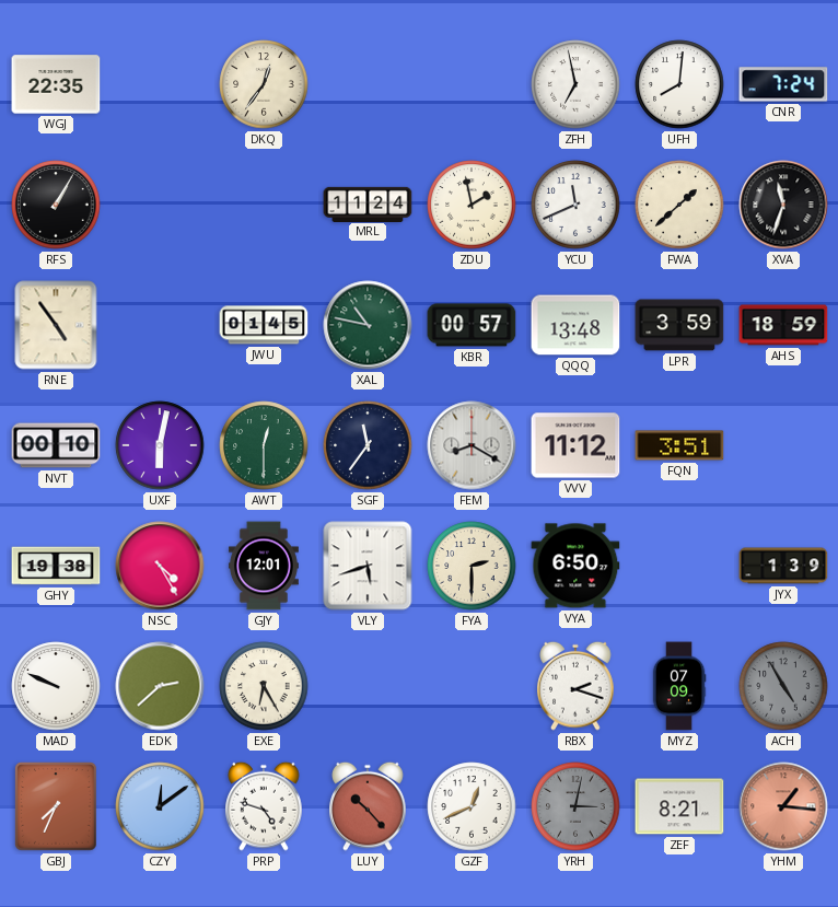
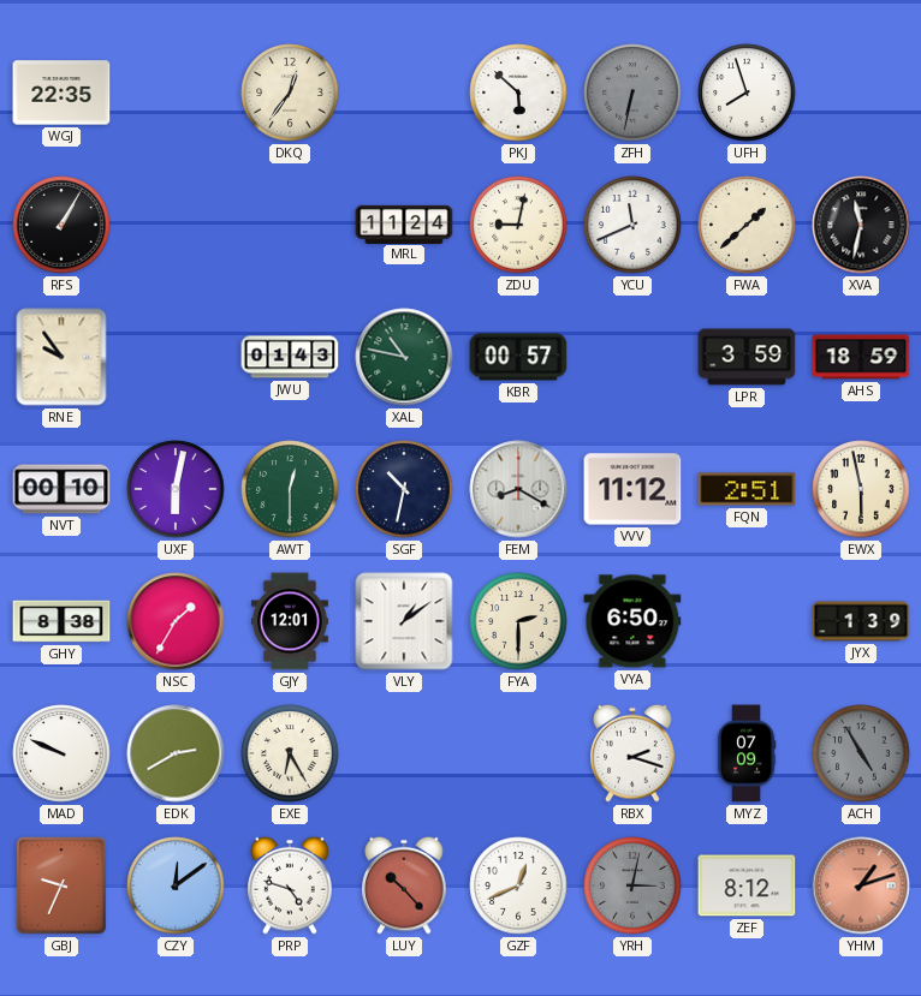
PKJ: none -> 5:52
ZFH: 6:58 -> 6:32
ZFH dial: white -> grey
UFH: 8:01 -> 7:57
CNR: 7:24 -> none
ZDU: 1:58 -> 9:02
XVA: 11:33 -> 11:32
RNE: 4:54 -> 9:54
JWU: 01:45 -> 01:43
QQQ: 13:48 -> none
SGF: 11:36 -> 10:32
FQN: 3:51 -> 2:51
EWX: none -> 5:58
GHY: 19:38 -> 8:38
NSC: 4:25 -> 1:35
VLY: 5:42 -> 1:09
EDK: 2:38 -> 2:40
GBJ: 7:34 -> 9:34
ZEF: 8:21 -> 8:12
YHM: 1:16 -> 1:12
